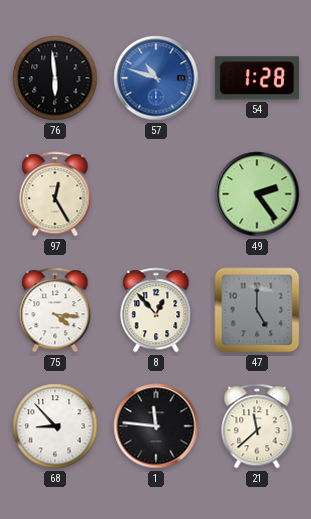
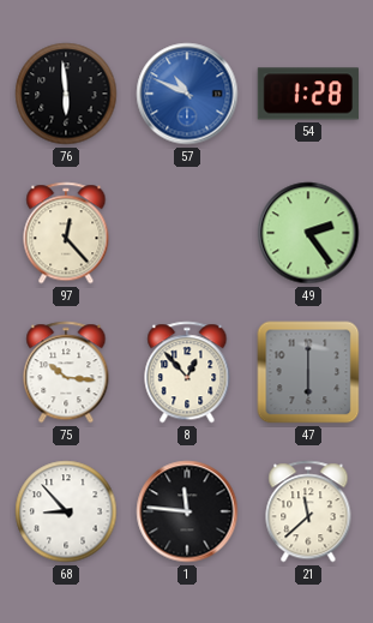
57: 10:48 -> 10:49
97: 12:25 -> 12:23
75: 4:16 -> 10:16
47: 5:00 -> 6:00
